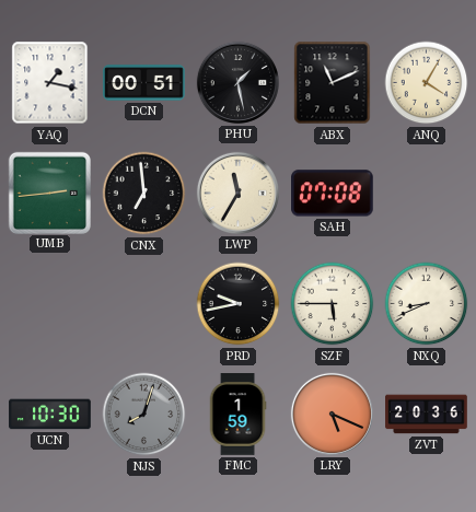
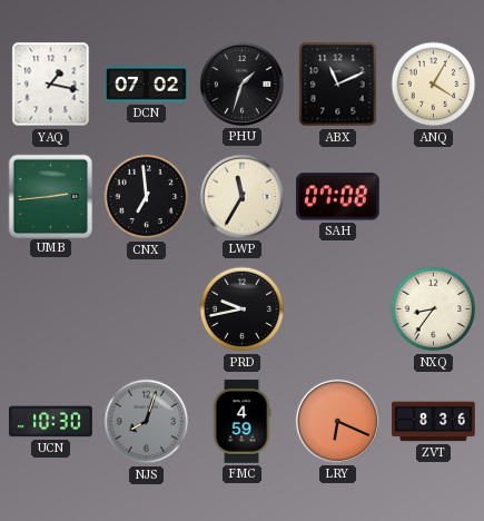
DCN: 00:51 -> 07:02
PHU: 1:28 -> 1:33
SZF: 5:45 -> none
NXQ: 8:41 -> 8:36
FMC: 1:59 -> 4:59
LRY: 5:19 -> 6:19
ZVT: 20:36 -> 8:36
